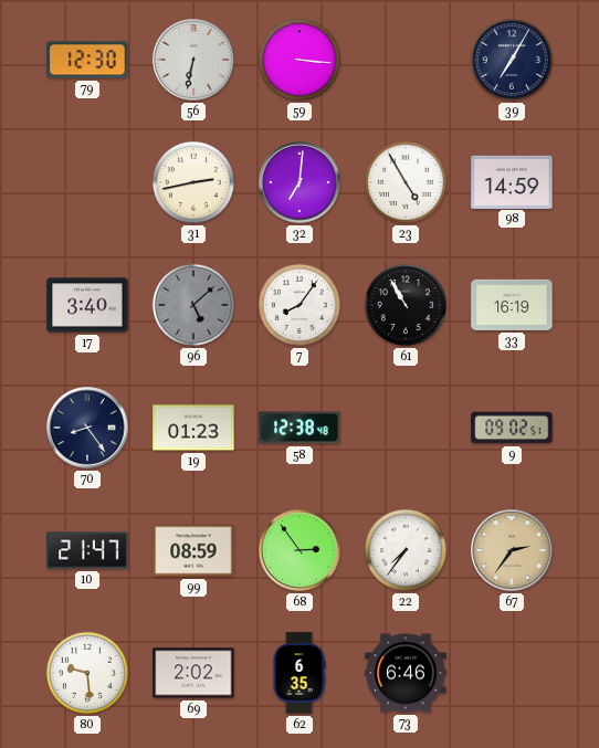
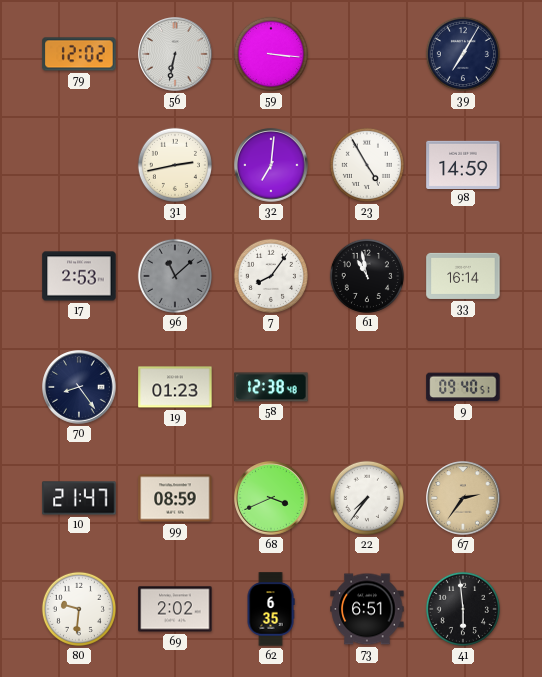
79: 12:30 -> 12:02
17: 3:40 -> 2:53
96: 5:08 -> 11:08
61: 10:55 -> 10:58
33: 16:19 -> 16:14
9: 09:02 -> 09:40
68: 2:54 -> 3:41
80: 9:29 -> 9:31
73: 6:46 -> 6:51
41: none -> 5:59
